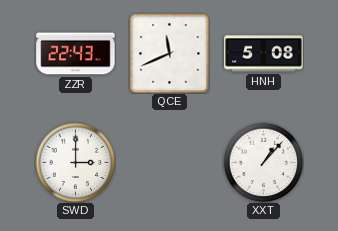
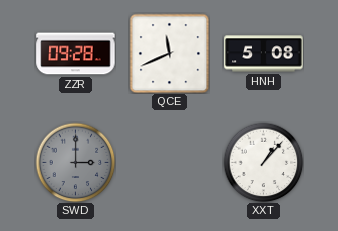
ZZR: 22:43 -> 09:28
SWD dial: white -> grey
